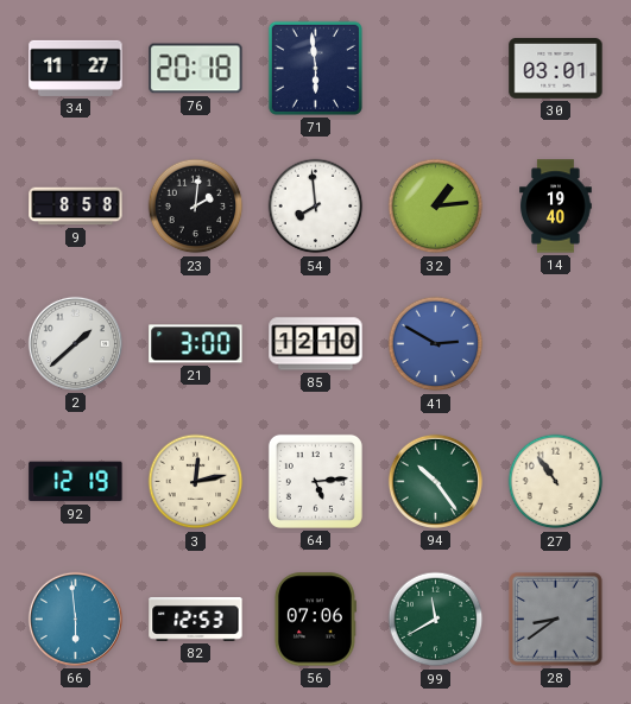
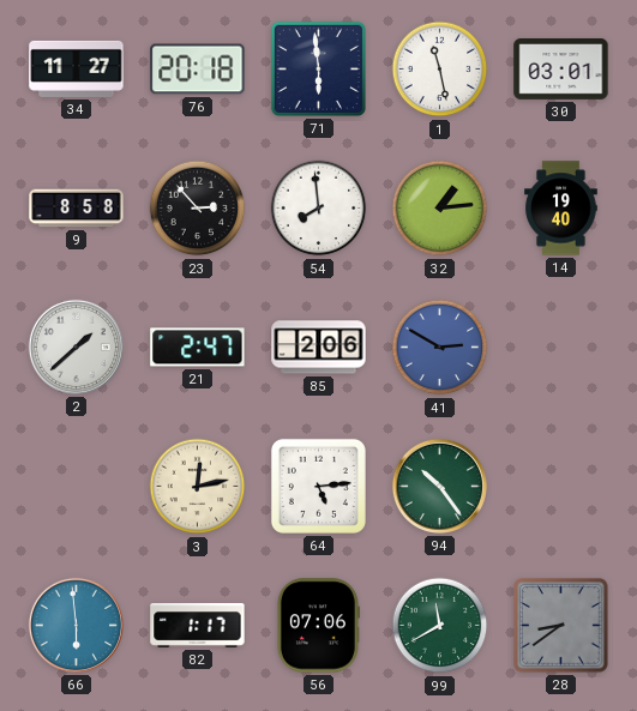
1: none -> 11:28
23: 2:01 -> 2:53
21: 3:00 -> 2:47
85: 12:10 -> 2:06
92: 12:19 -> none
27: 10:54 -> none
82: 12:53 -> 1:17
